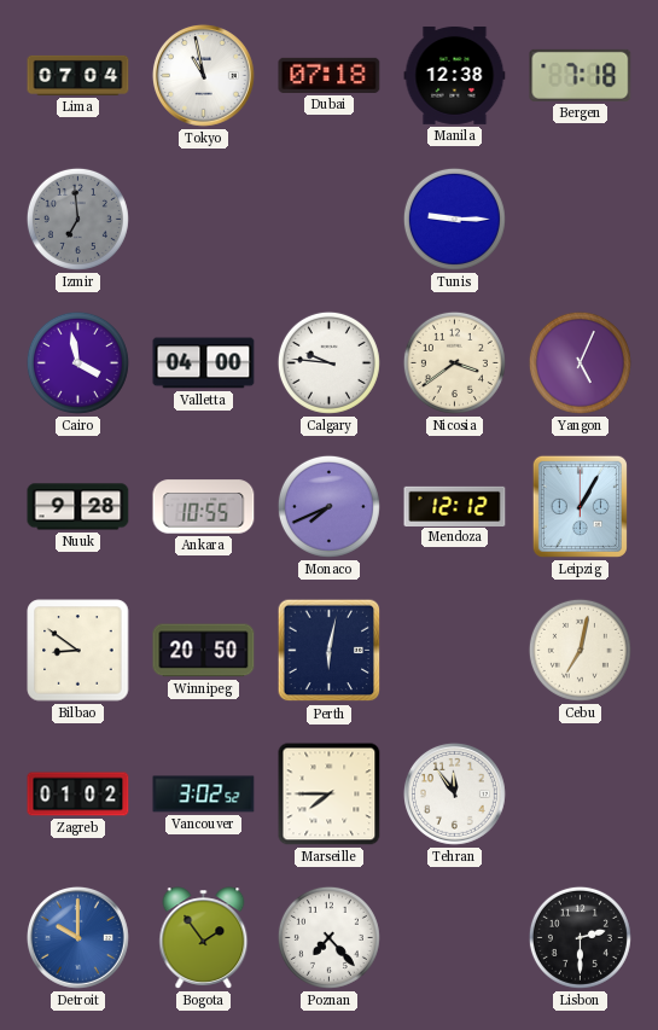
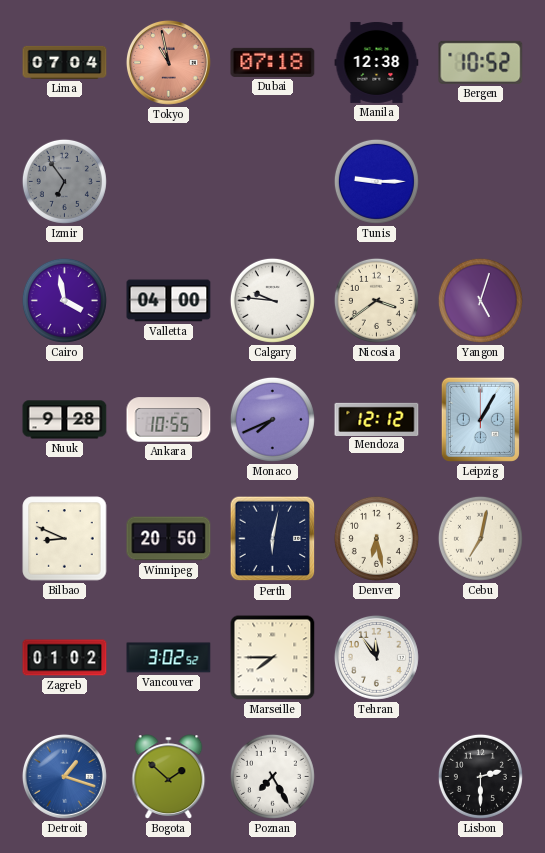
Tokyo dial: white -> salmon
Bergen: 7:18 -> 10:52
Izmir: 6:59 -> 6:54
Yangon: 5:04 -> 5:03
Bilbao: 8:51 -> 8:49
Denver: none -> 6:28
Detroit: 10:00 -> 1:18
Bogota: 1:54 -> 1:52
Poznan: 7:23 -> 7:25
